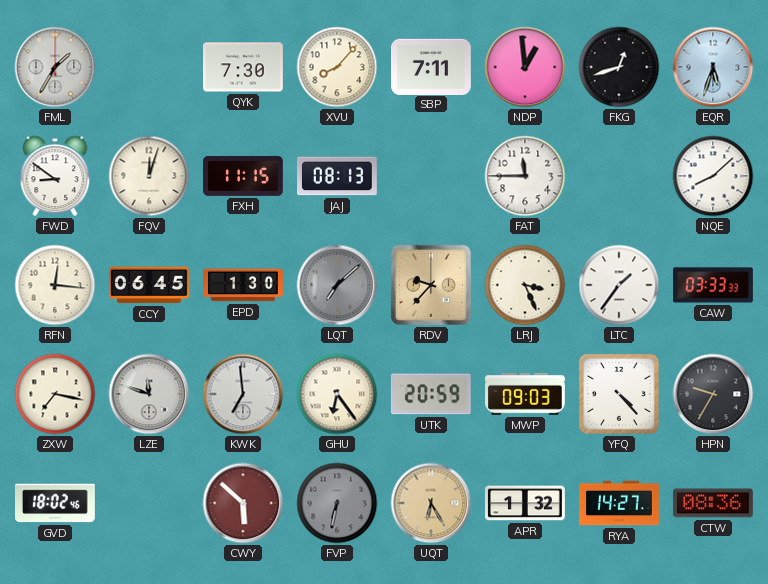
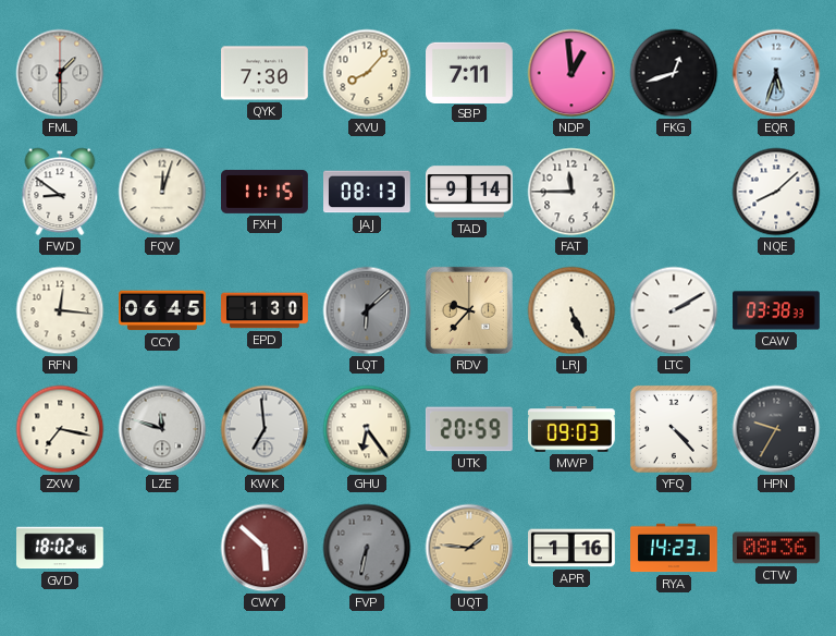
FML: 1:35 -> 1:30
TAD: none -> 9:14
LQT: 7:08 -> 6:08
LRJ: 3:26 -> 5:26
LTC: 1:36 -> 2:10
CAW: 03:33 -> 03:38
UQT: 6:25 -> 1:46
APR: 1:32 -> 1:16
RYA: 14:27 -> 14:23
